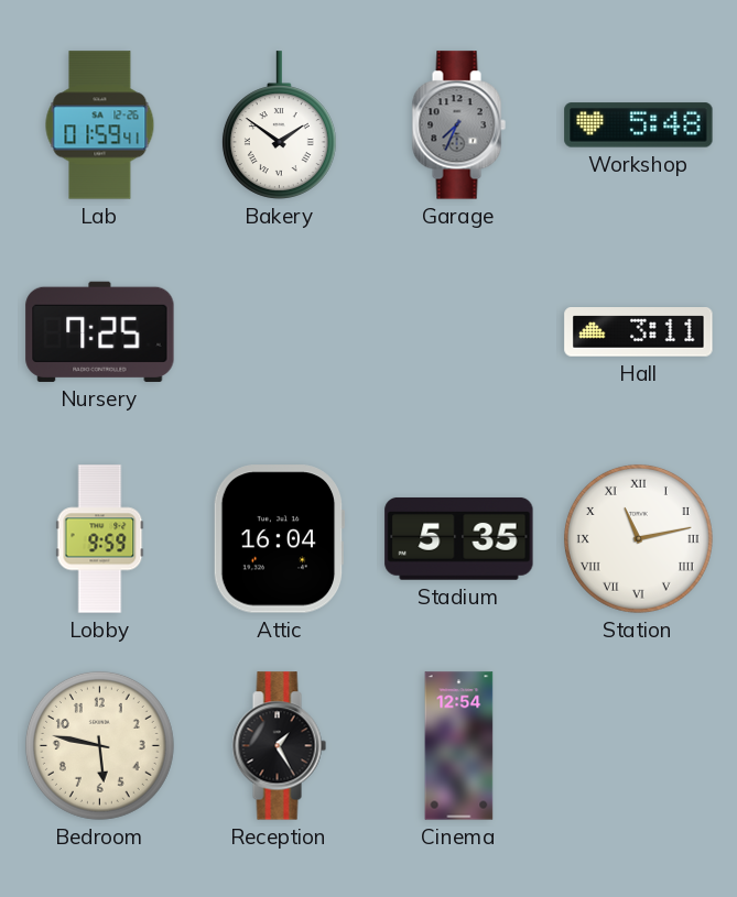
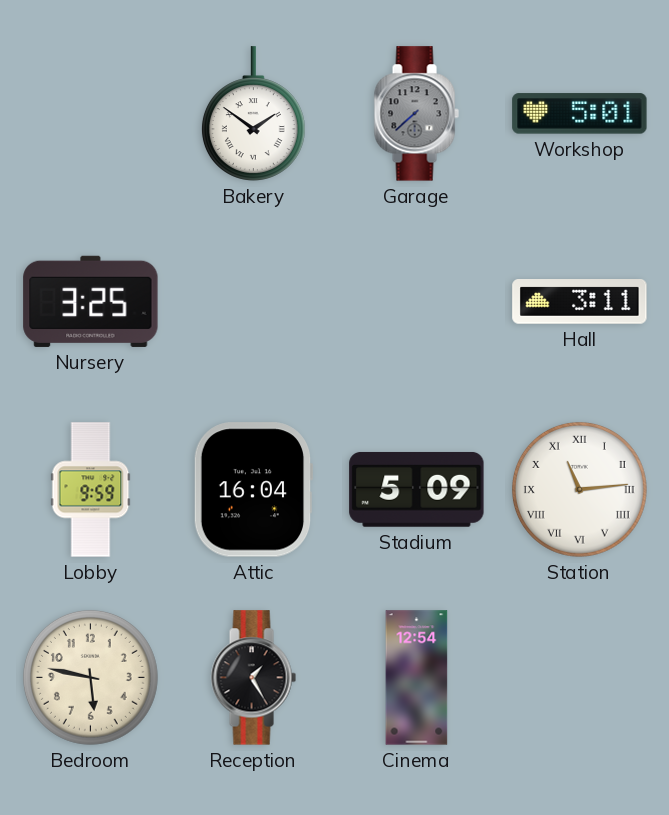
Lab: 01:59 -> none
Garage: 7:34 -> 7:38
Workshop: 5:48 -> 5:01
Nursery: 7:25 -> 3:25
Stadium: 5:35 -> 5:09
Station: 11:13 -> 11:14
